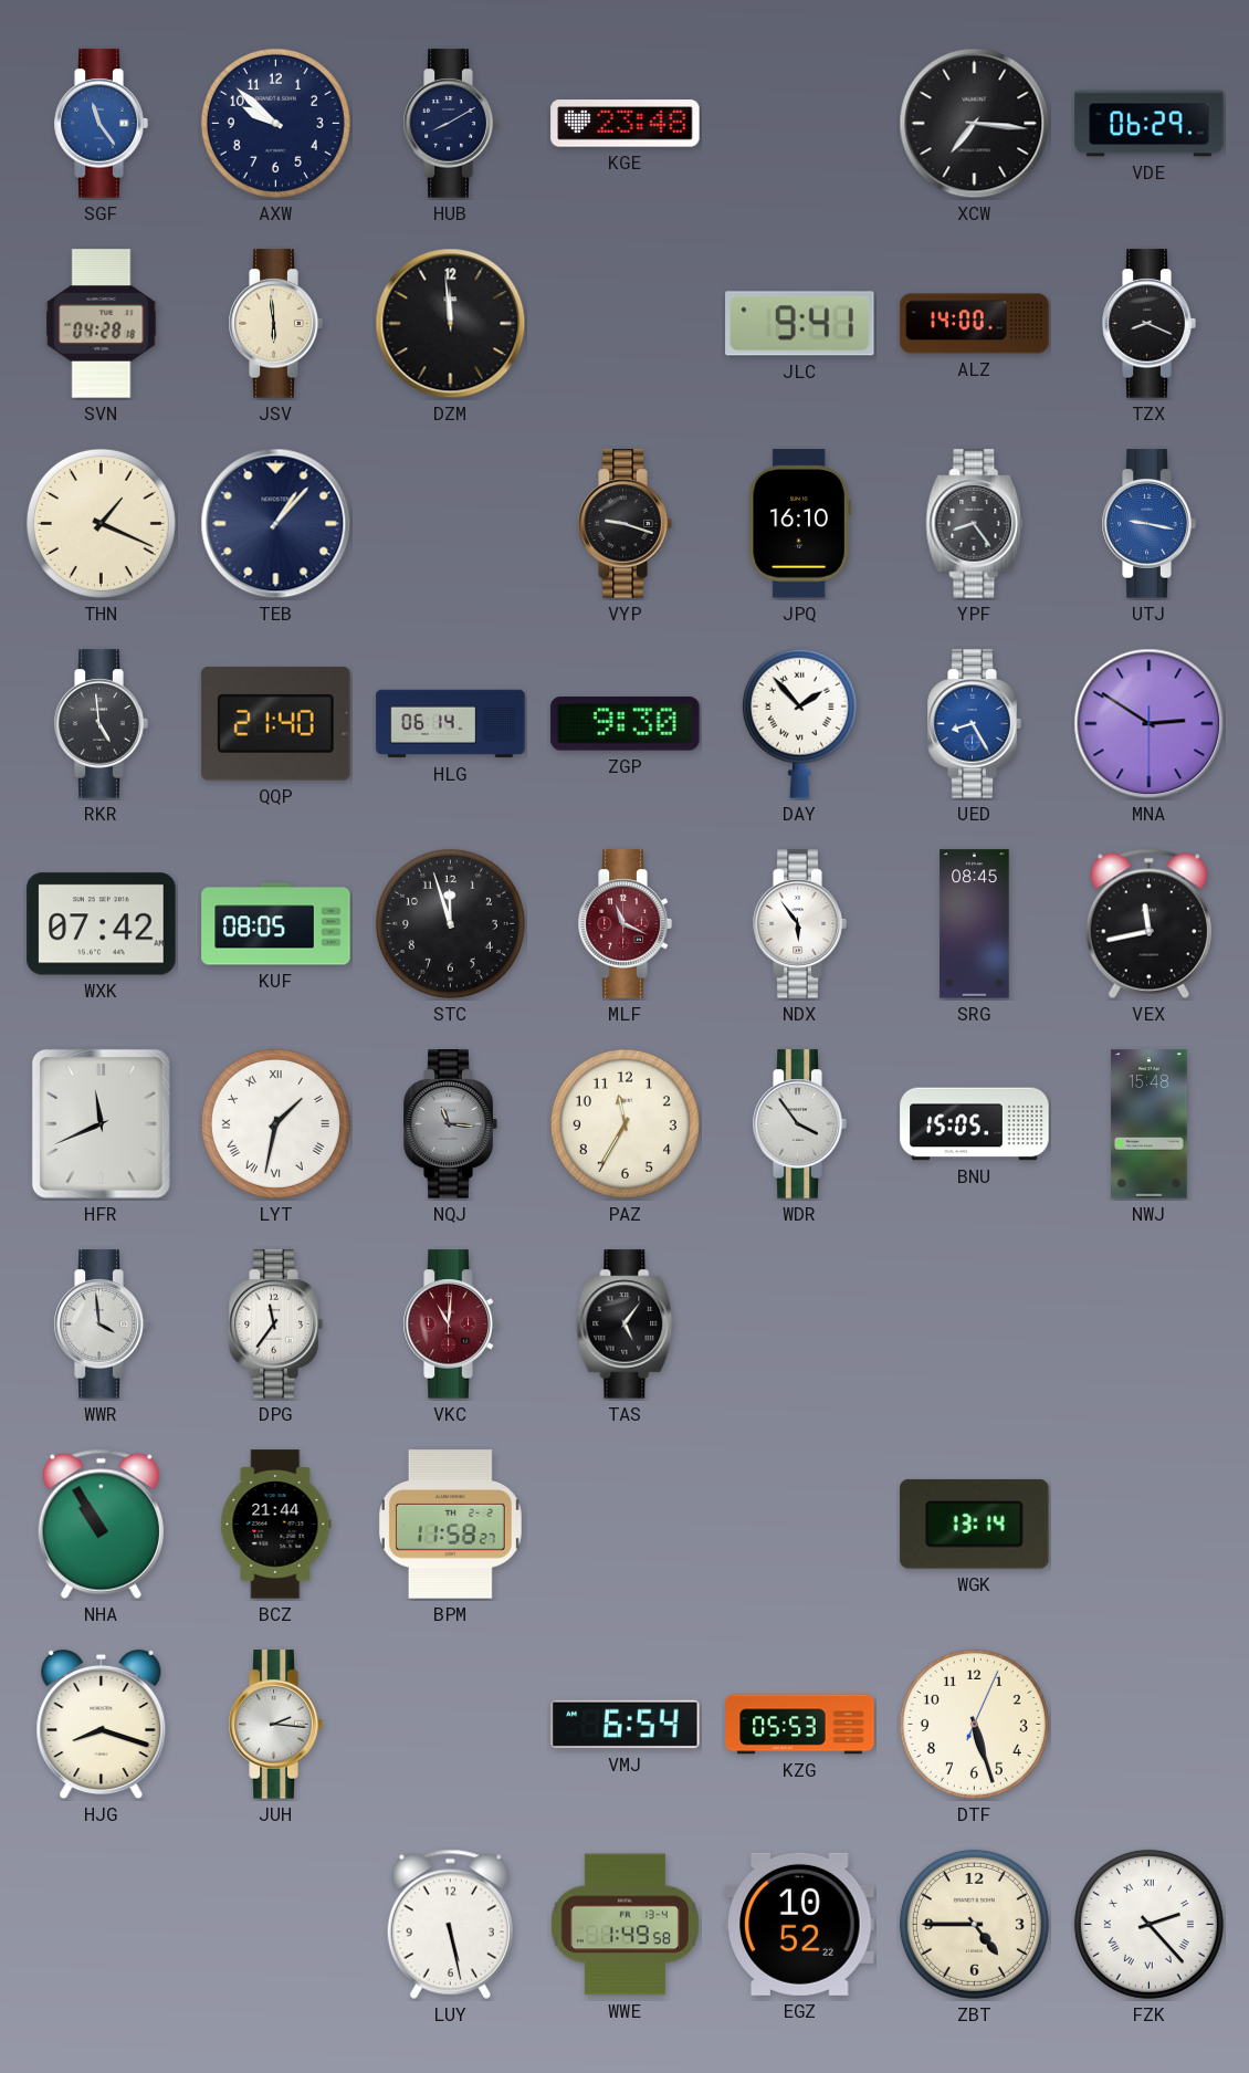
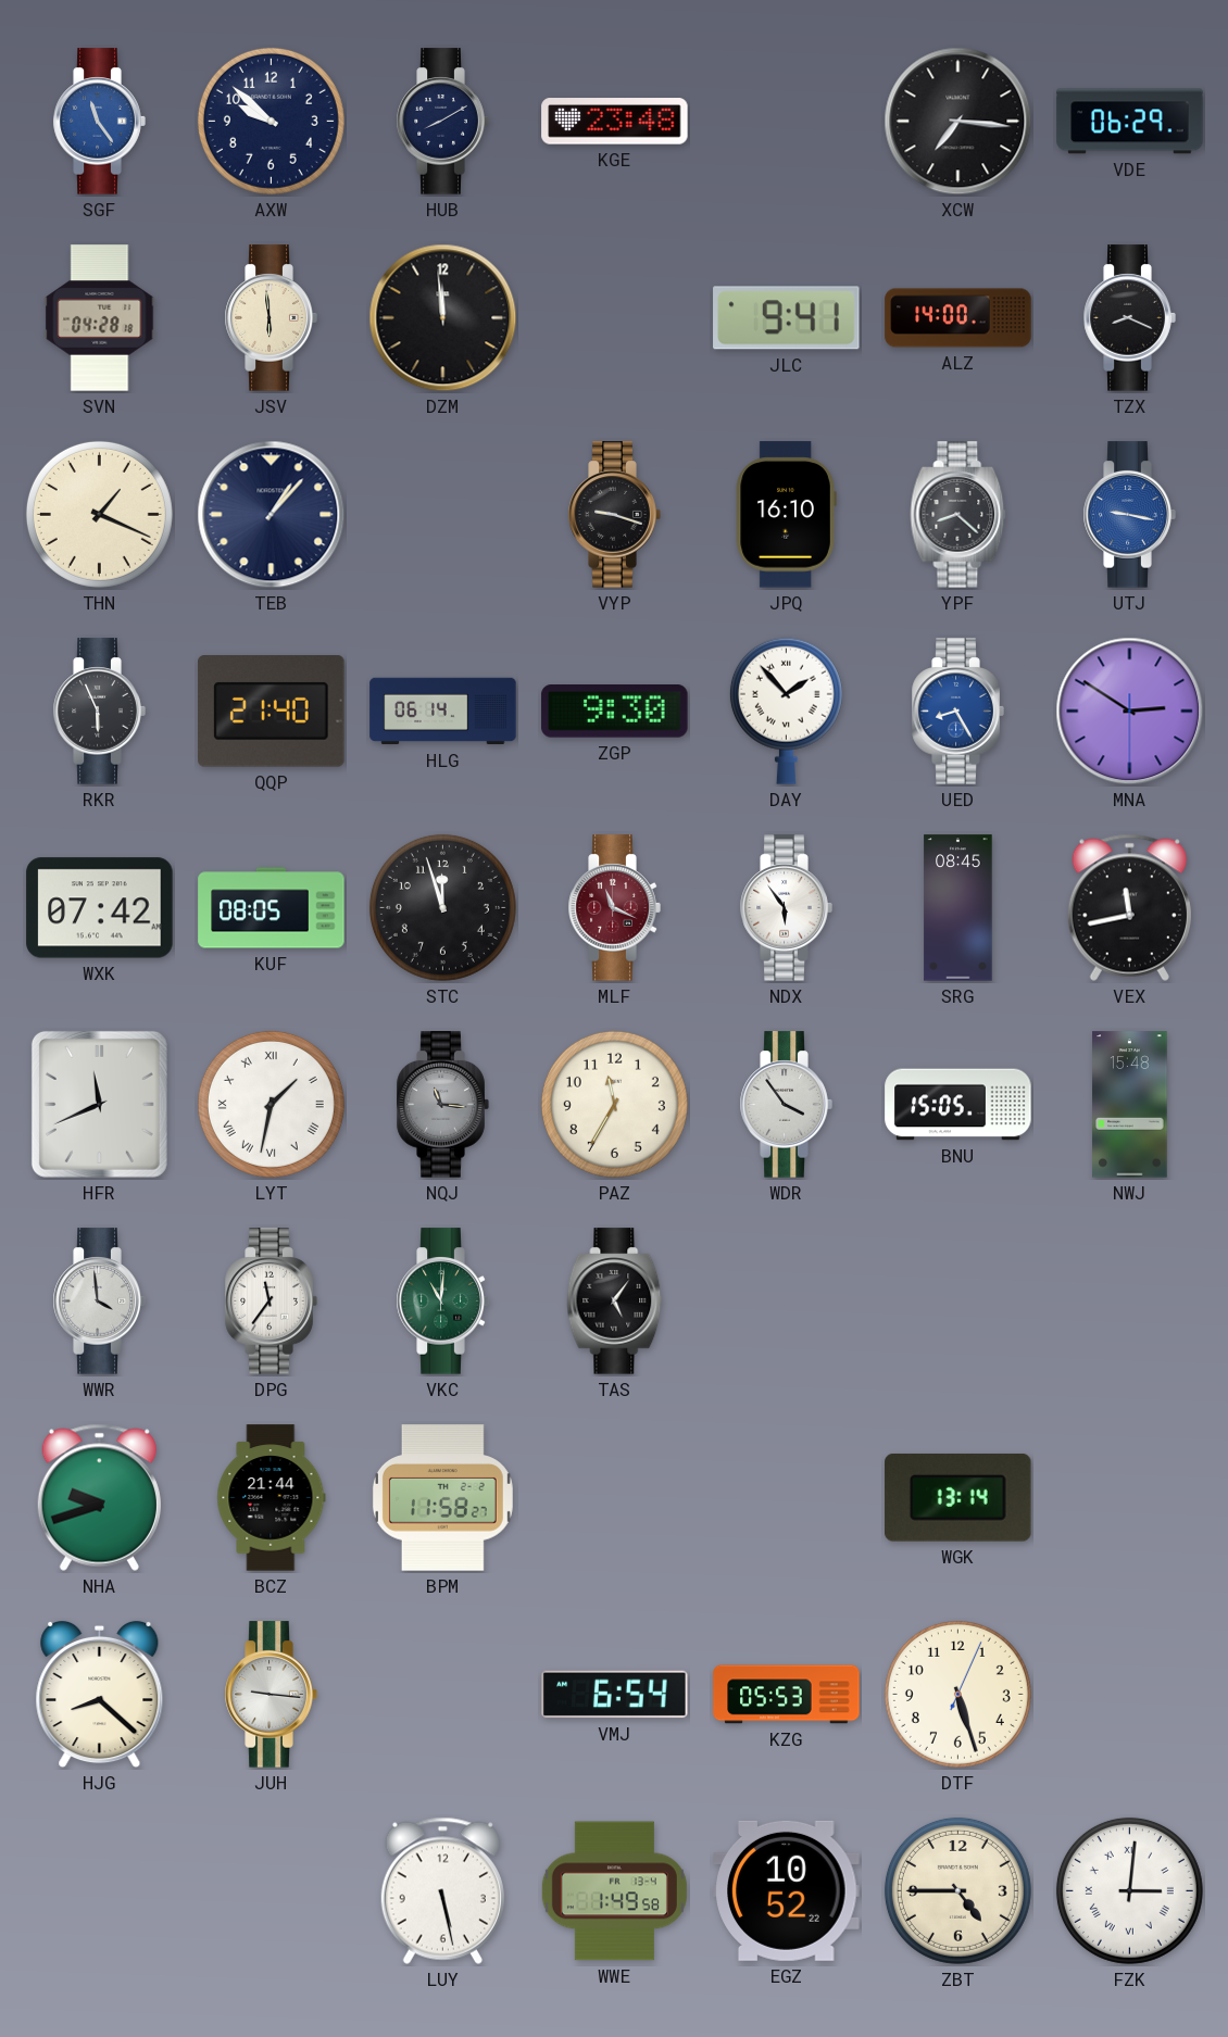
YPF: 8:24 -> 8:22
RKR: 4:59 -> 5:56
VKC dial: burgundy -> green
NHA: 10:55 -> 9:42
HJG: 8:18 -> 8:22
JUH: 2:16 -> 9:16
FZK: 2:23 -> 3:01
